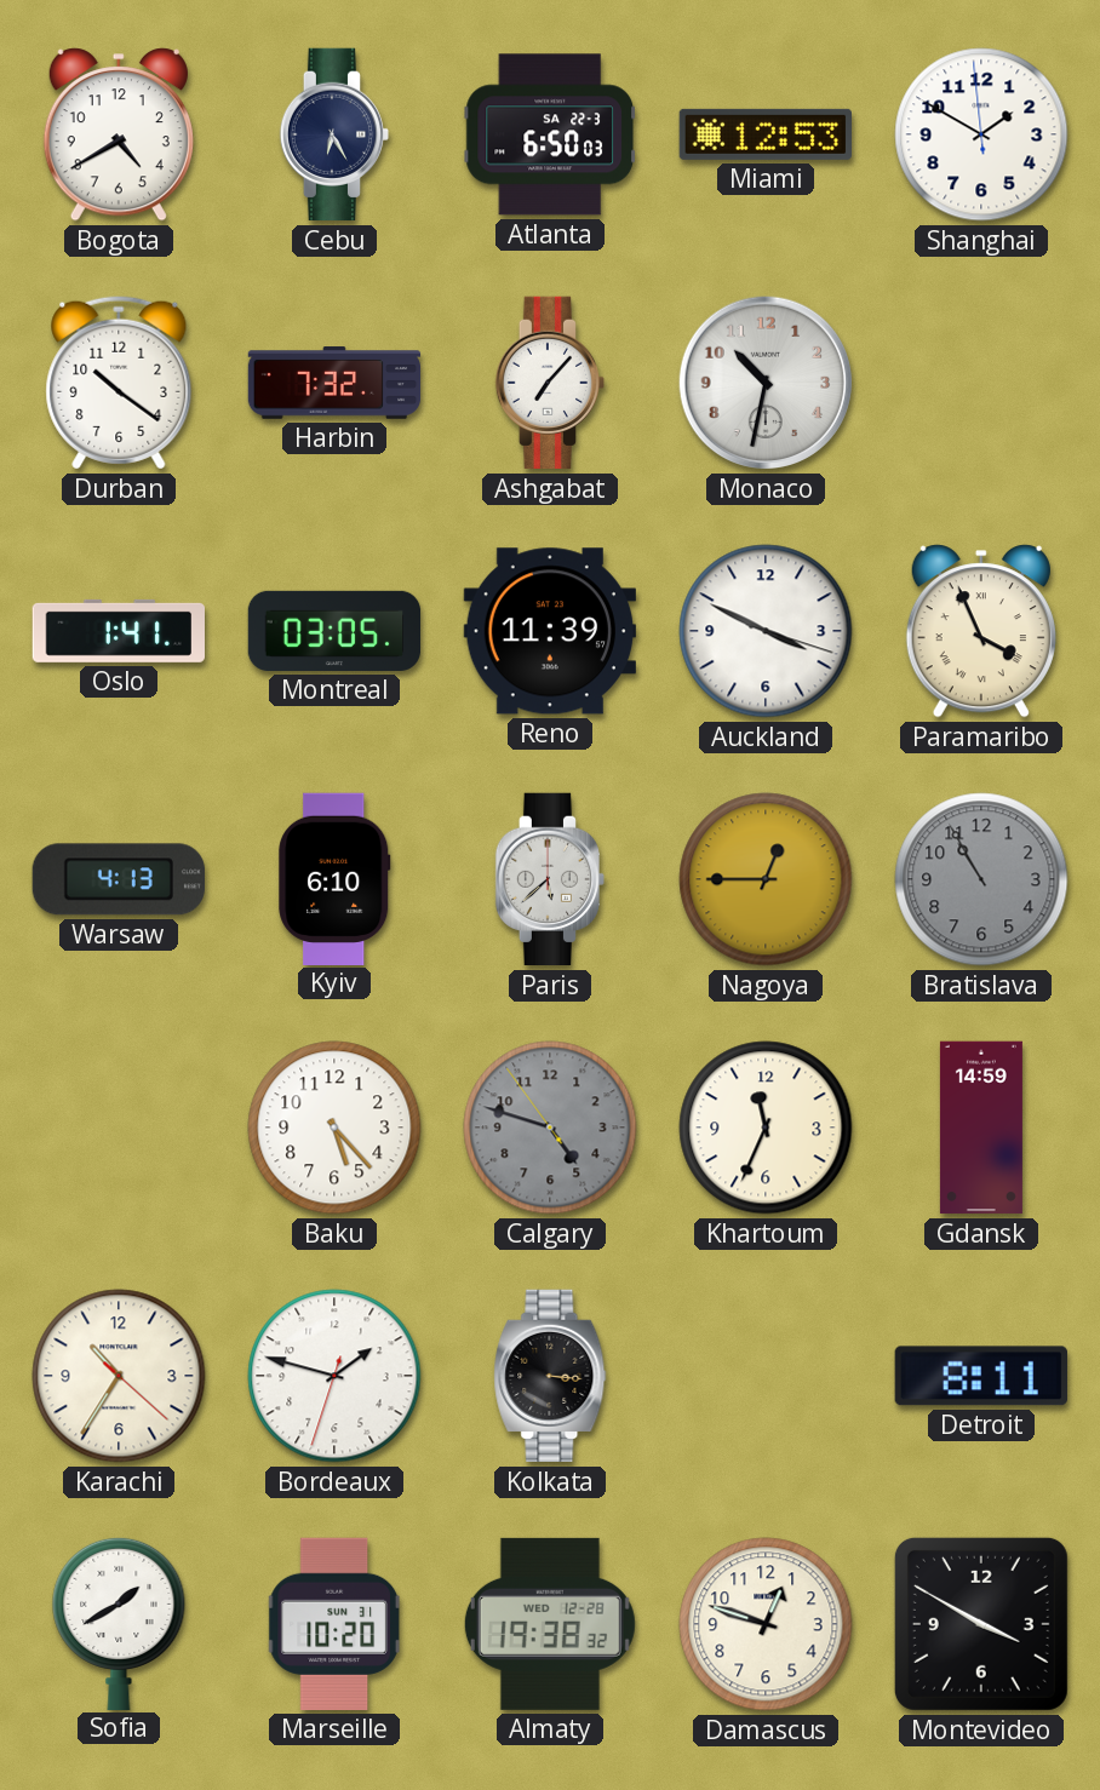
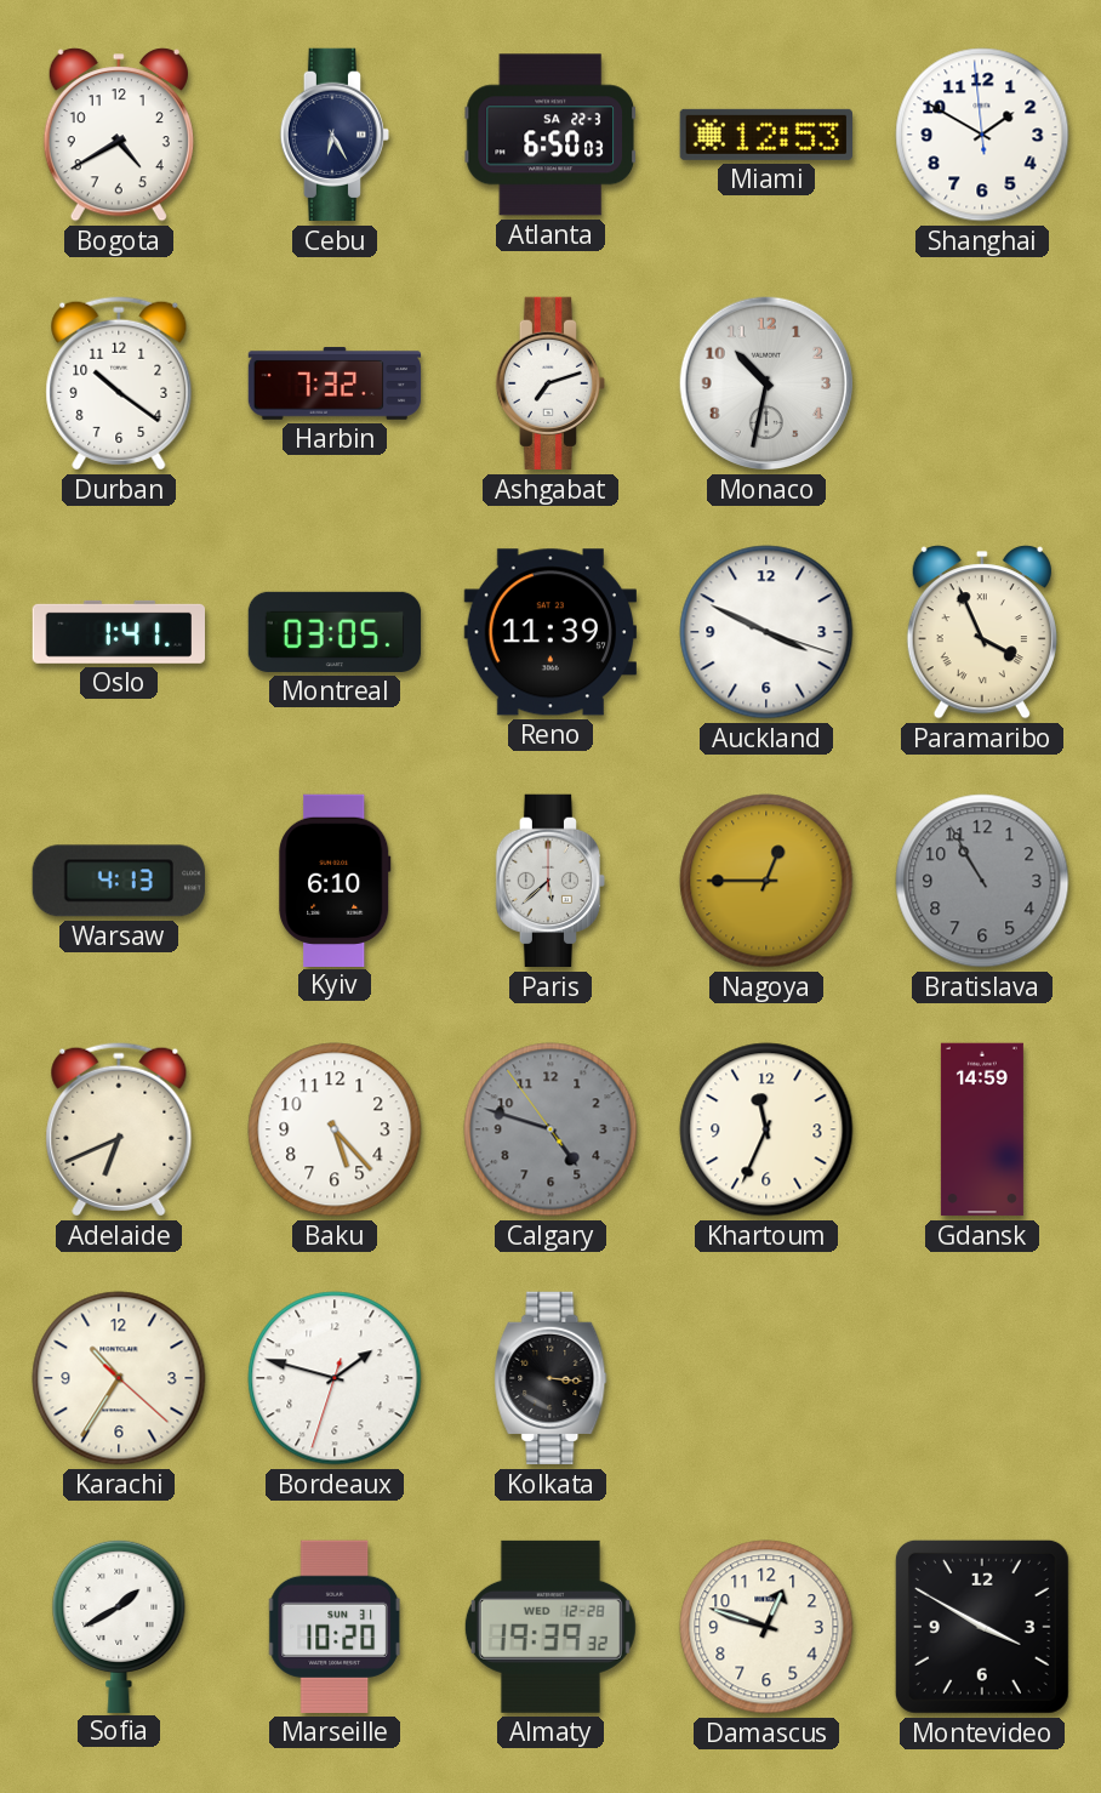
Ashgabat: 7:07 -> 7:12
Adelaide: none -> 6:41
Detroit: 8:11 -> none
Almaty: 19:38 -> 19:39
